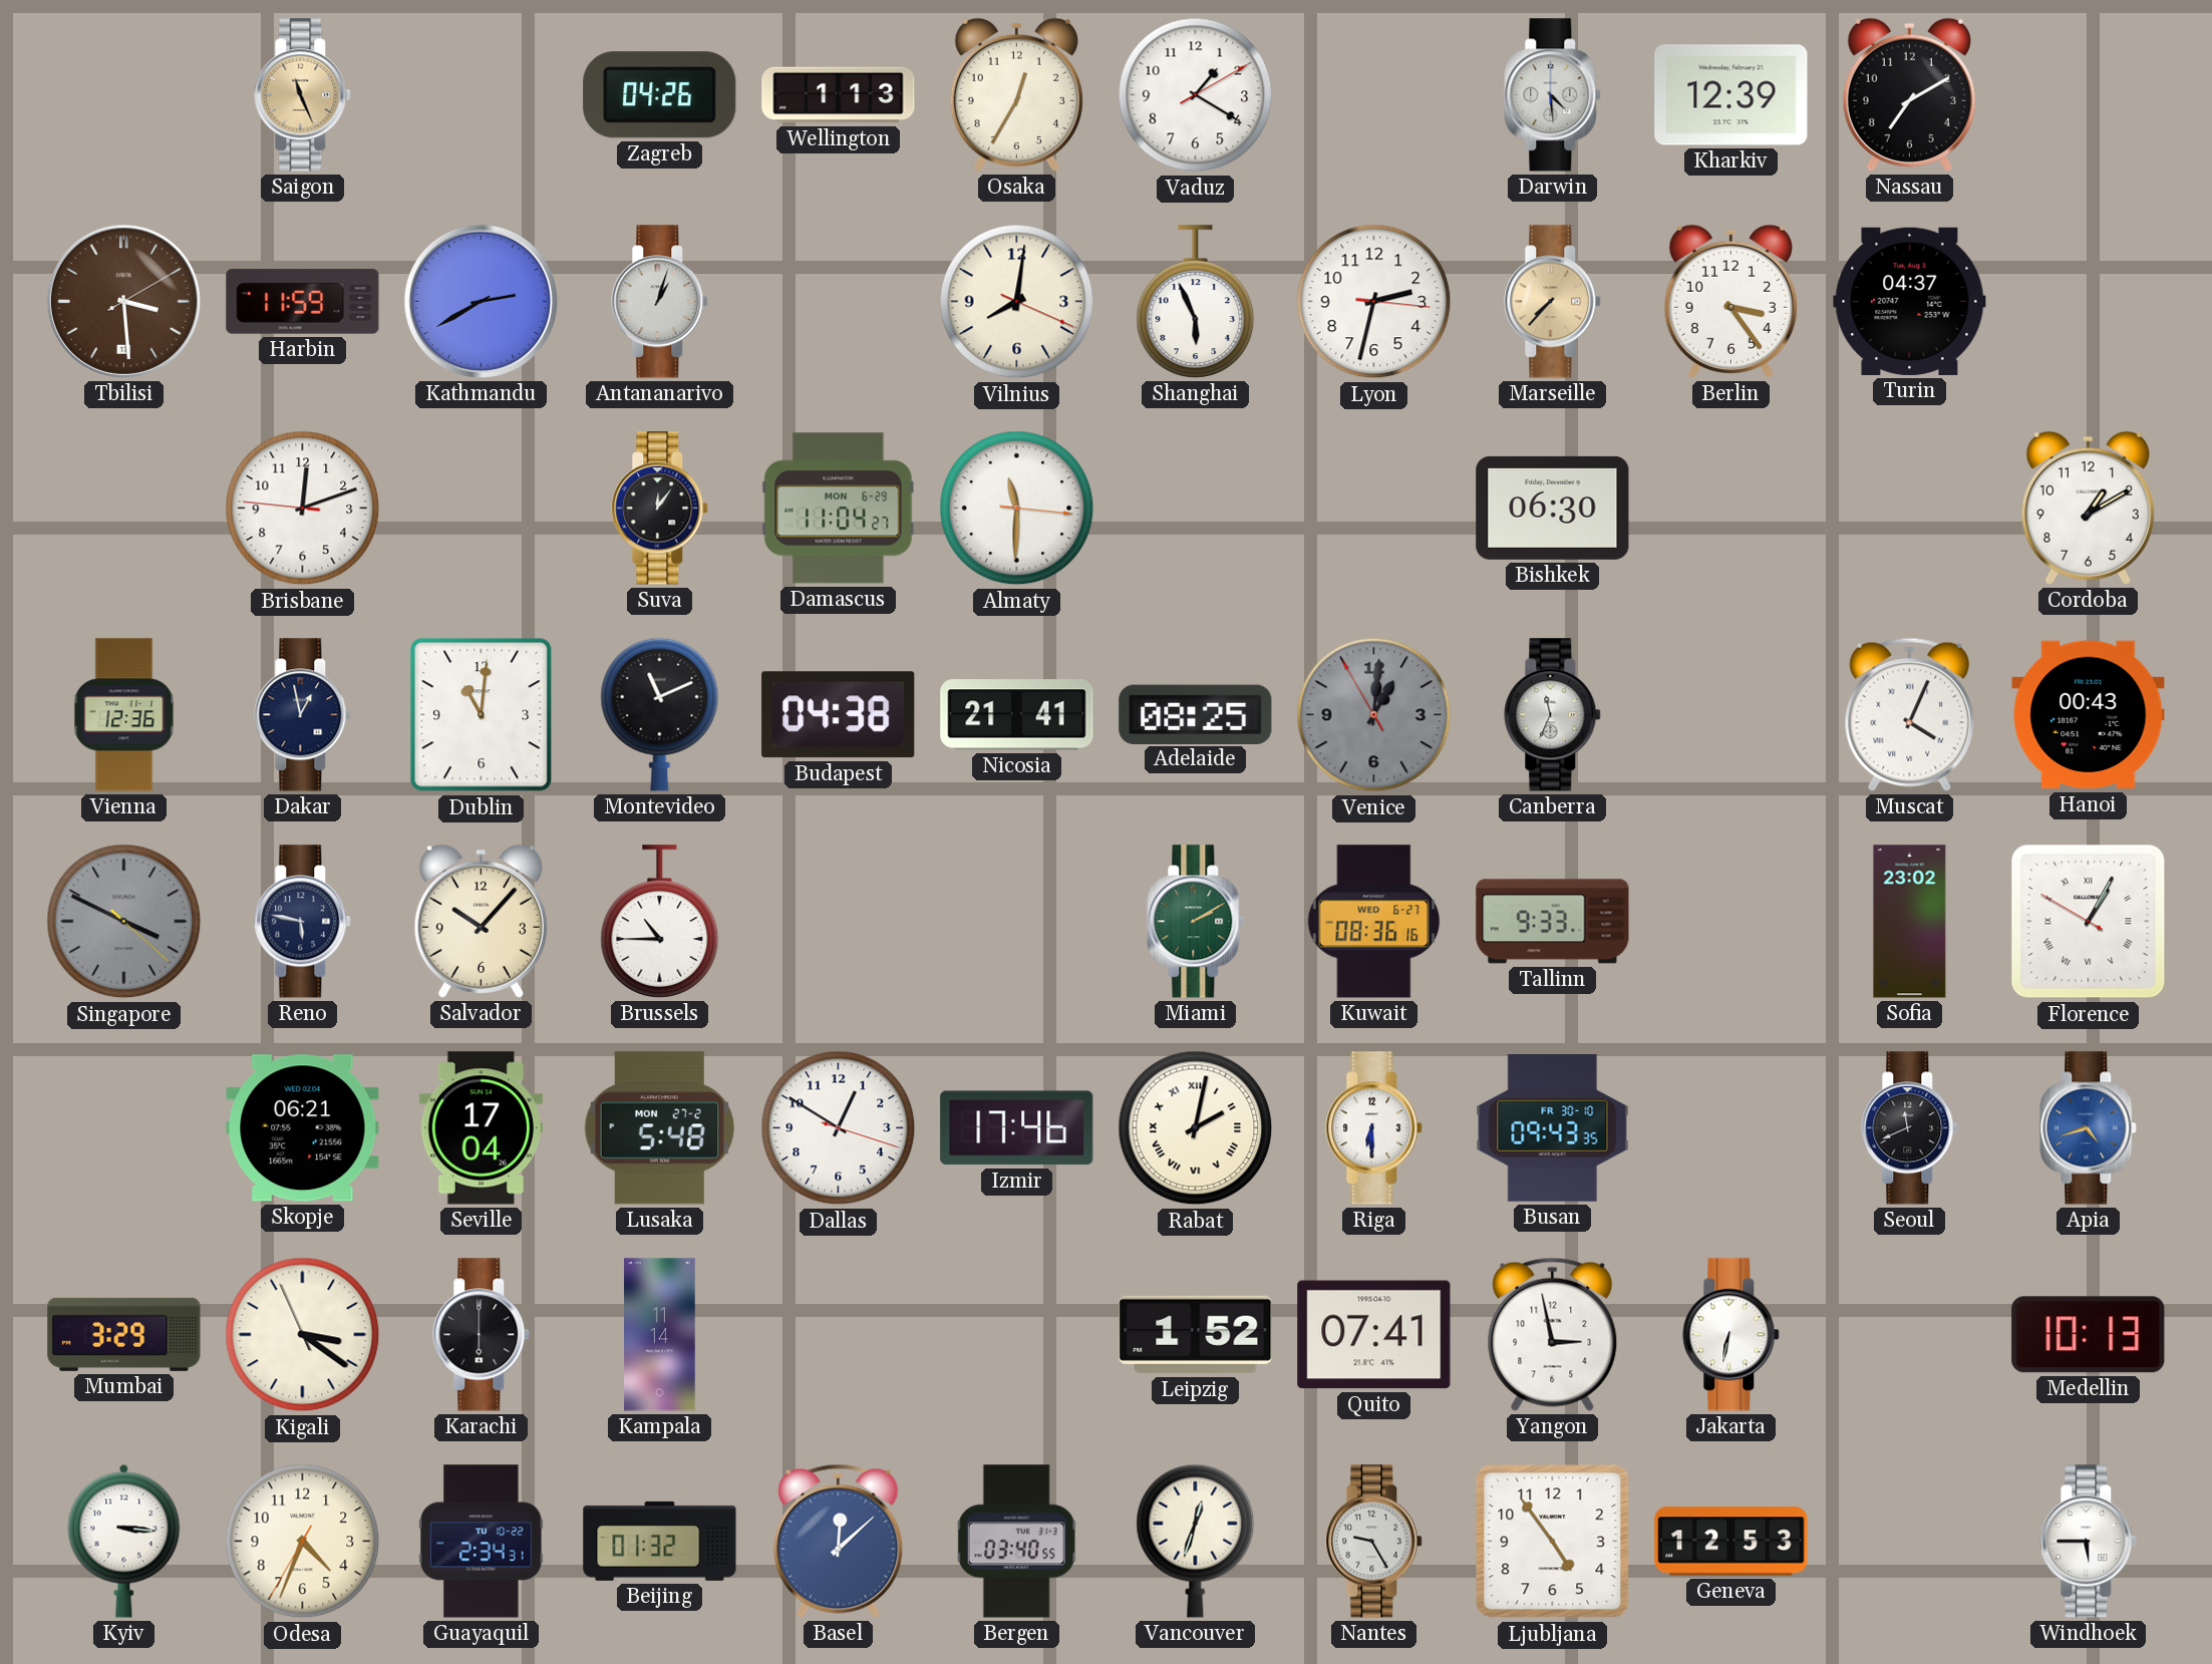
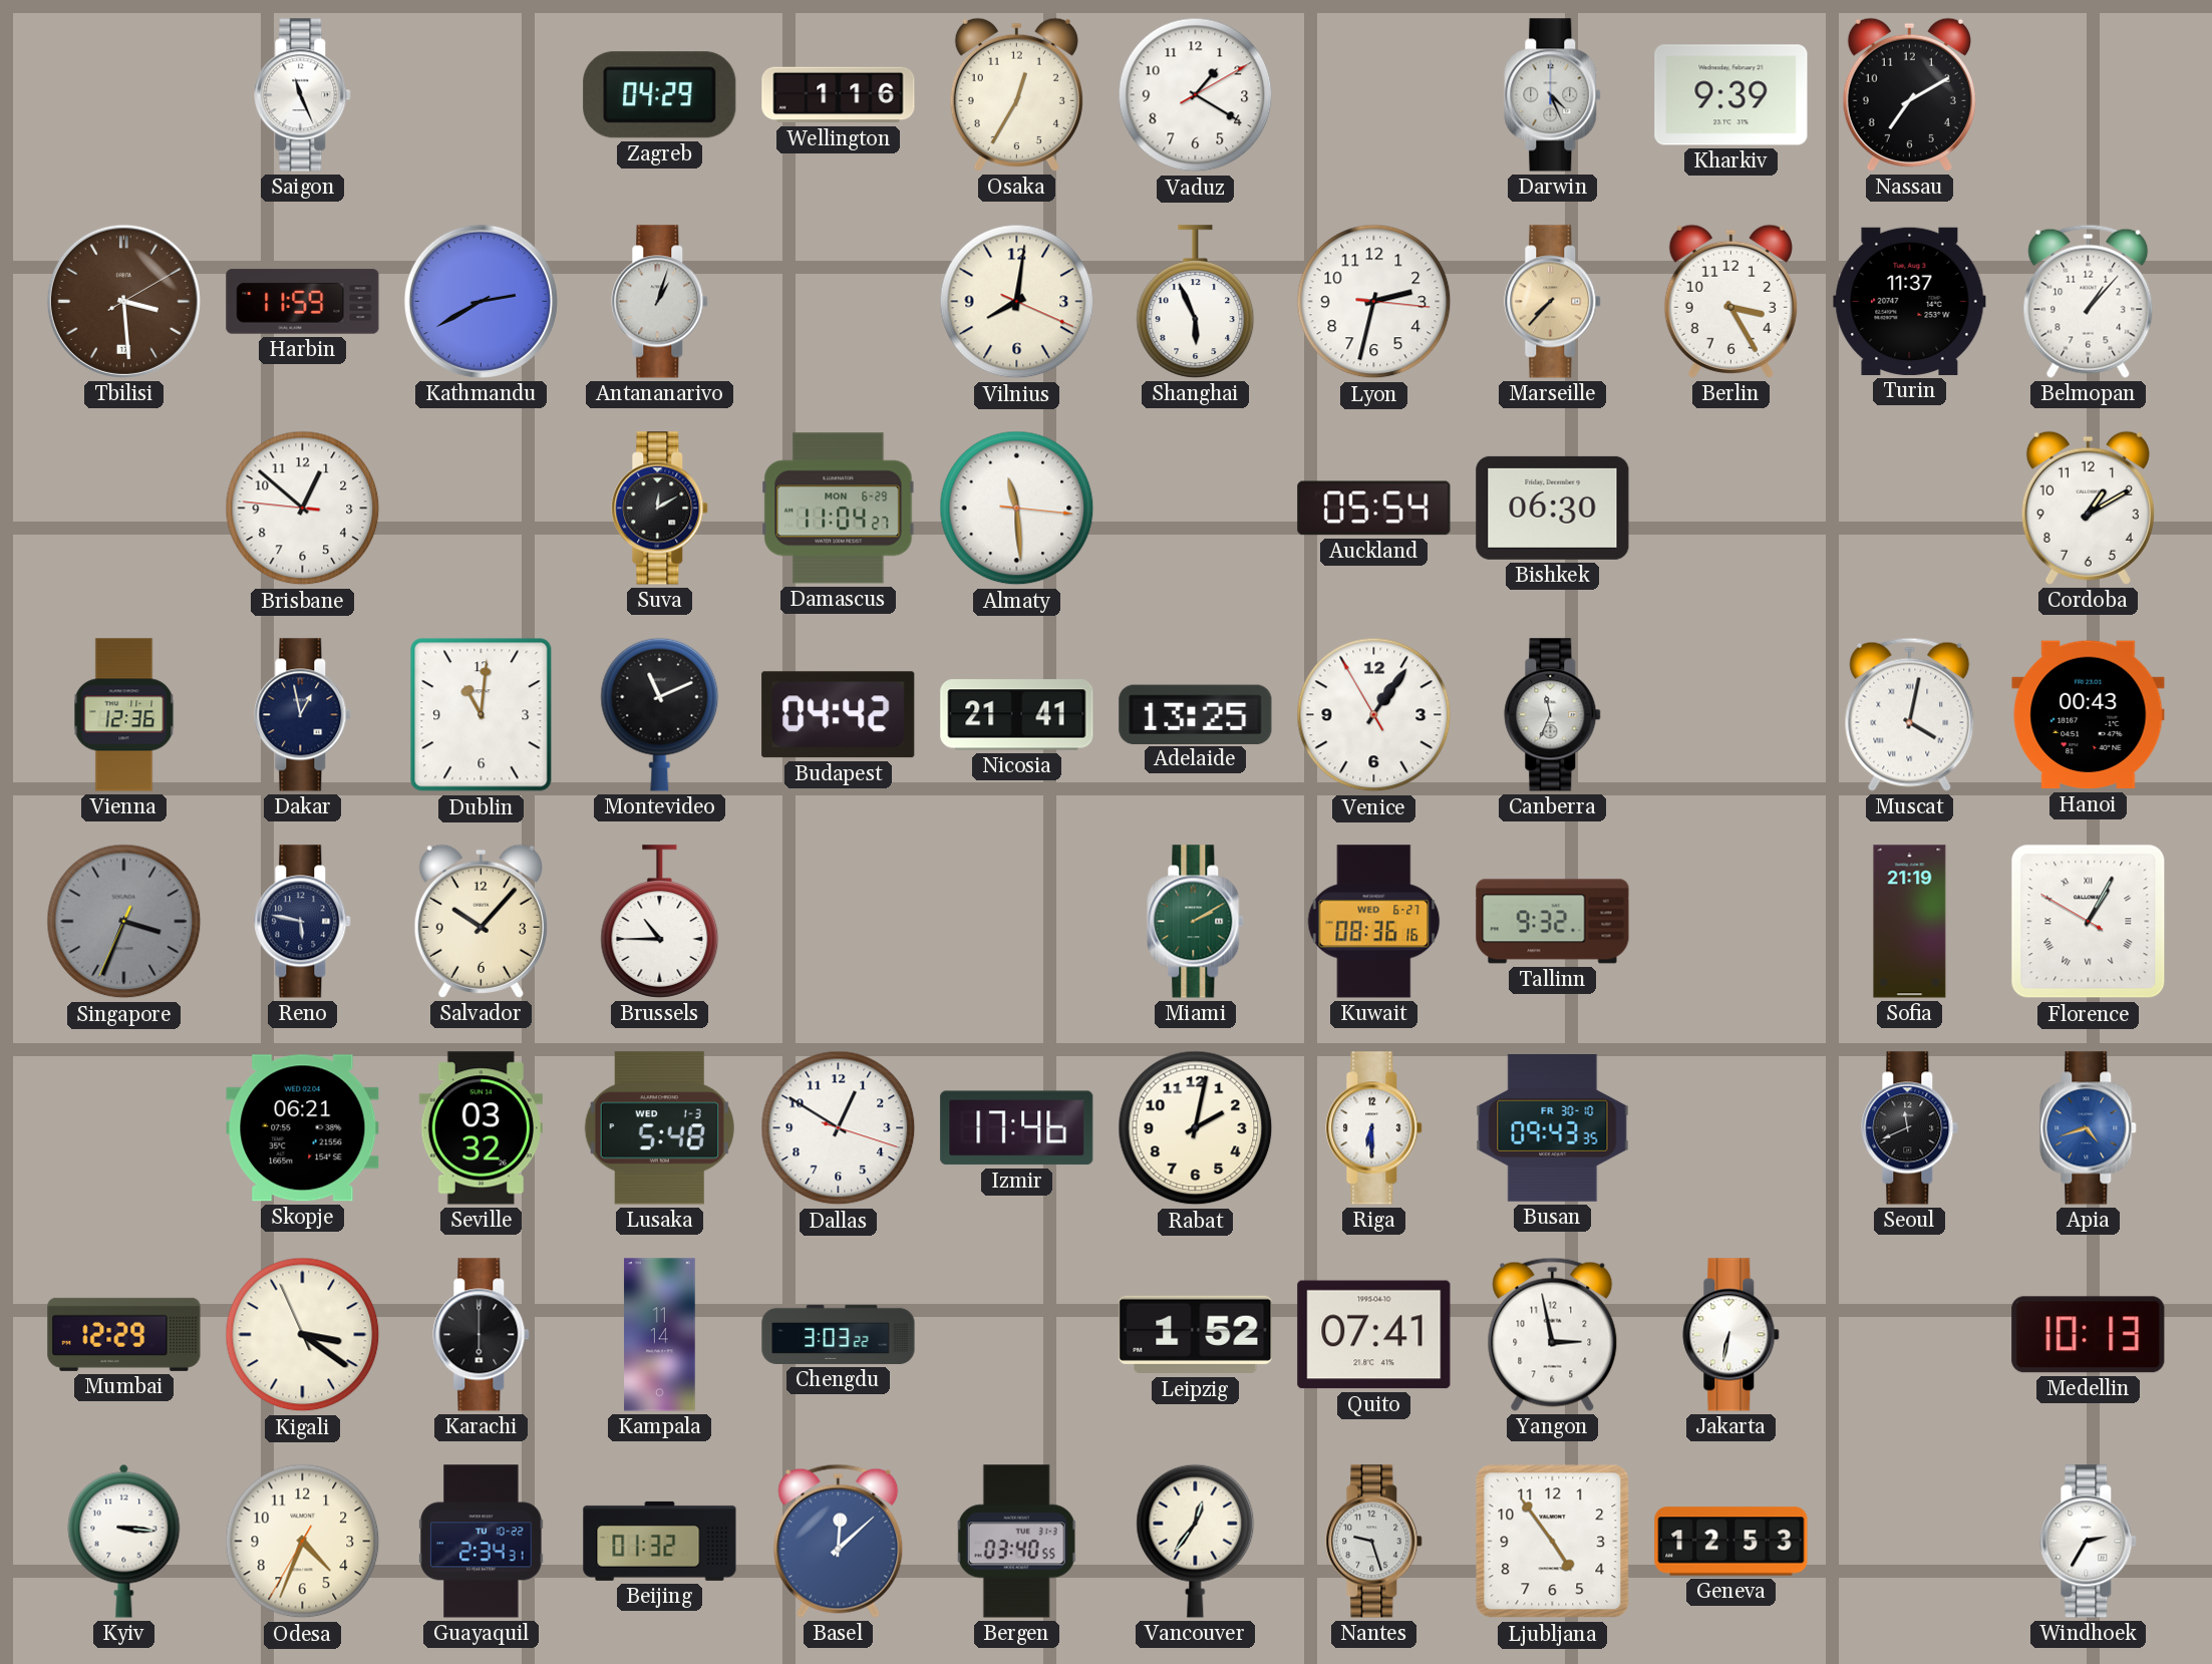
Saigon dial: champagne -> white
Zagreb: 04:26 -> 04:29
Wellington: 1:13 -> 1:16
Darwin: 4:29 -> 4:26
Kharkiv: 12:39 -> 9:39
Berlin: 3:24 -> 3:25
Turin: 04:37 -> 11:37
Belmopan: none -> 1:07
Brisbane: 12:11 -> 12:51
Suva: 12:06 -> 12:10
Almaty: 11:30 -> 11:29
Auckland: none -> 05:54
Budapest: 04:38 -> 04:42
Adelaide: 08:25 -> 13:25
Venice: 1:00 -> 1:05
Venice dial: grey -> white
Muscat: 4:04 -> 4:02
Singapore: 3:49 -> 3:33
Tallinn: 9:33 -> 9:32
Sofia: 23:02 -> 21:19
Seville: 17:04 -> 03:32
Lusaka date: MON 27-2 -> WED 1-3
Rabat numerals: Roman -> Arabic
Mumbai: 3:29 -> 12:29
Chengdu: none -> 3:03
Vancouver: 12:33 -> 12:36
Nantes: 9:25 -> 9:27
Windhoek: 5:45 -> 2:35
